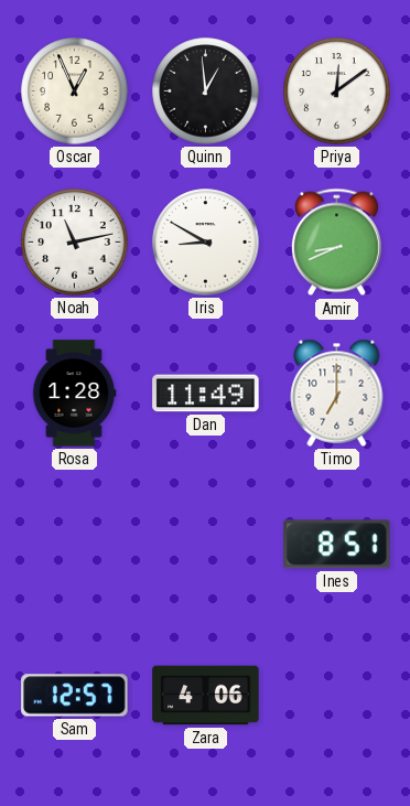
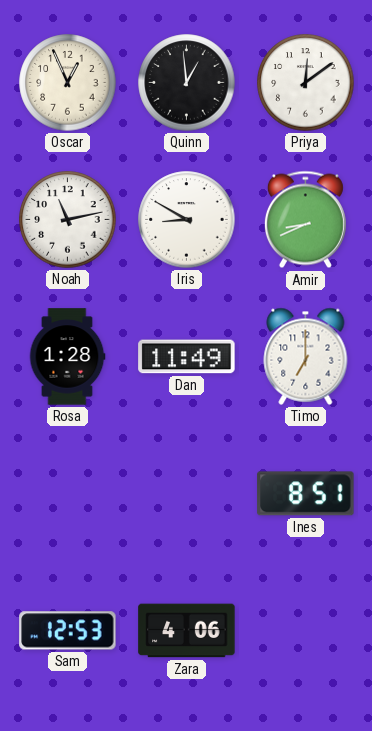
Sam: 12:57 -> 12:53
